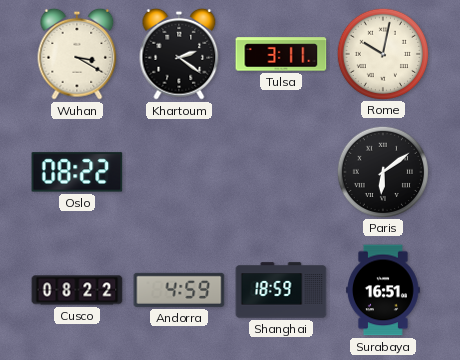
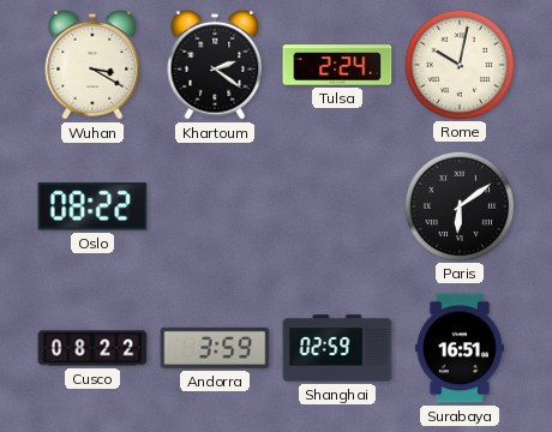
Tulsa: 3:11 -> 2:24
Andorra: 4:59 -> 3:59
Shanghai: 18:59 -> 02:59
